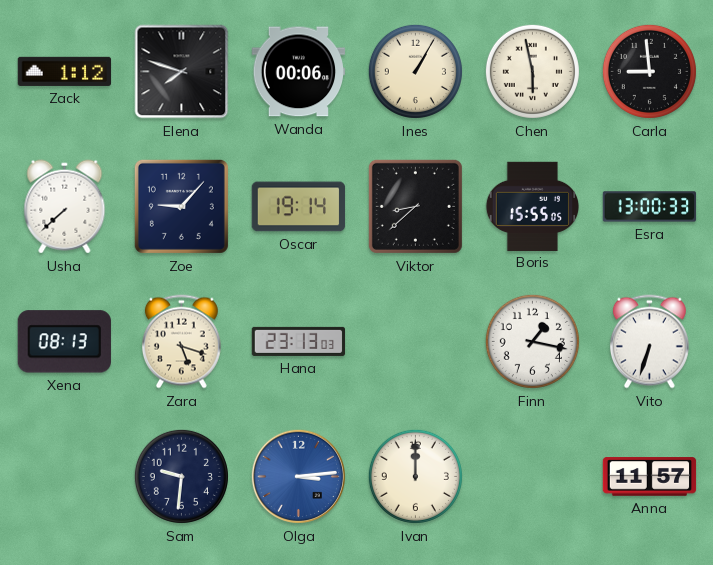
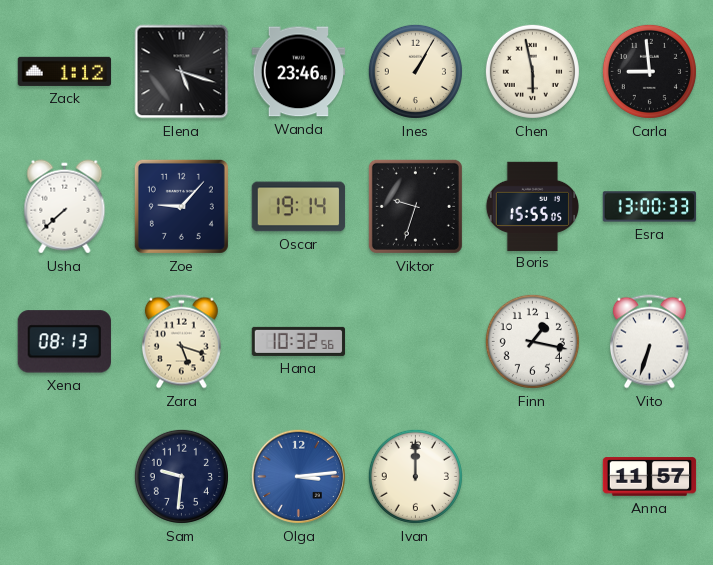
Elena: 7:48 -> 5:18
Wanda: 00:06 -> 23:46
Viktor: 8:38 -> 9:33
Hana: 23:13 -> 10:32
